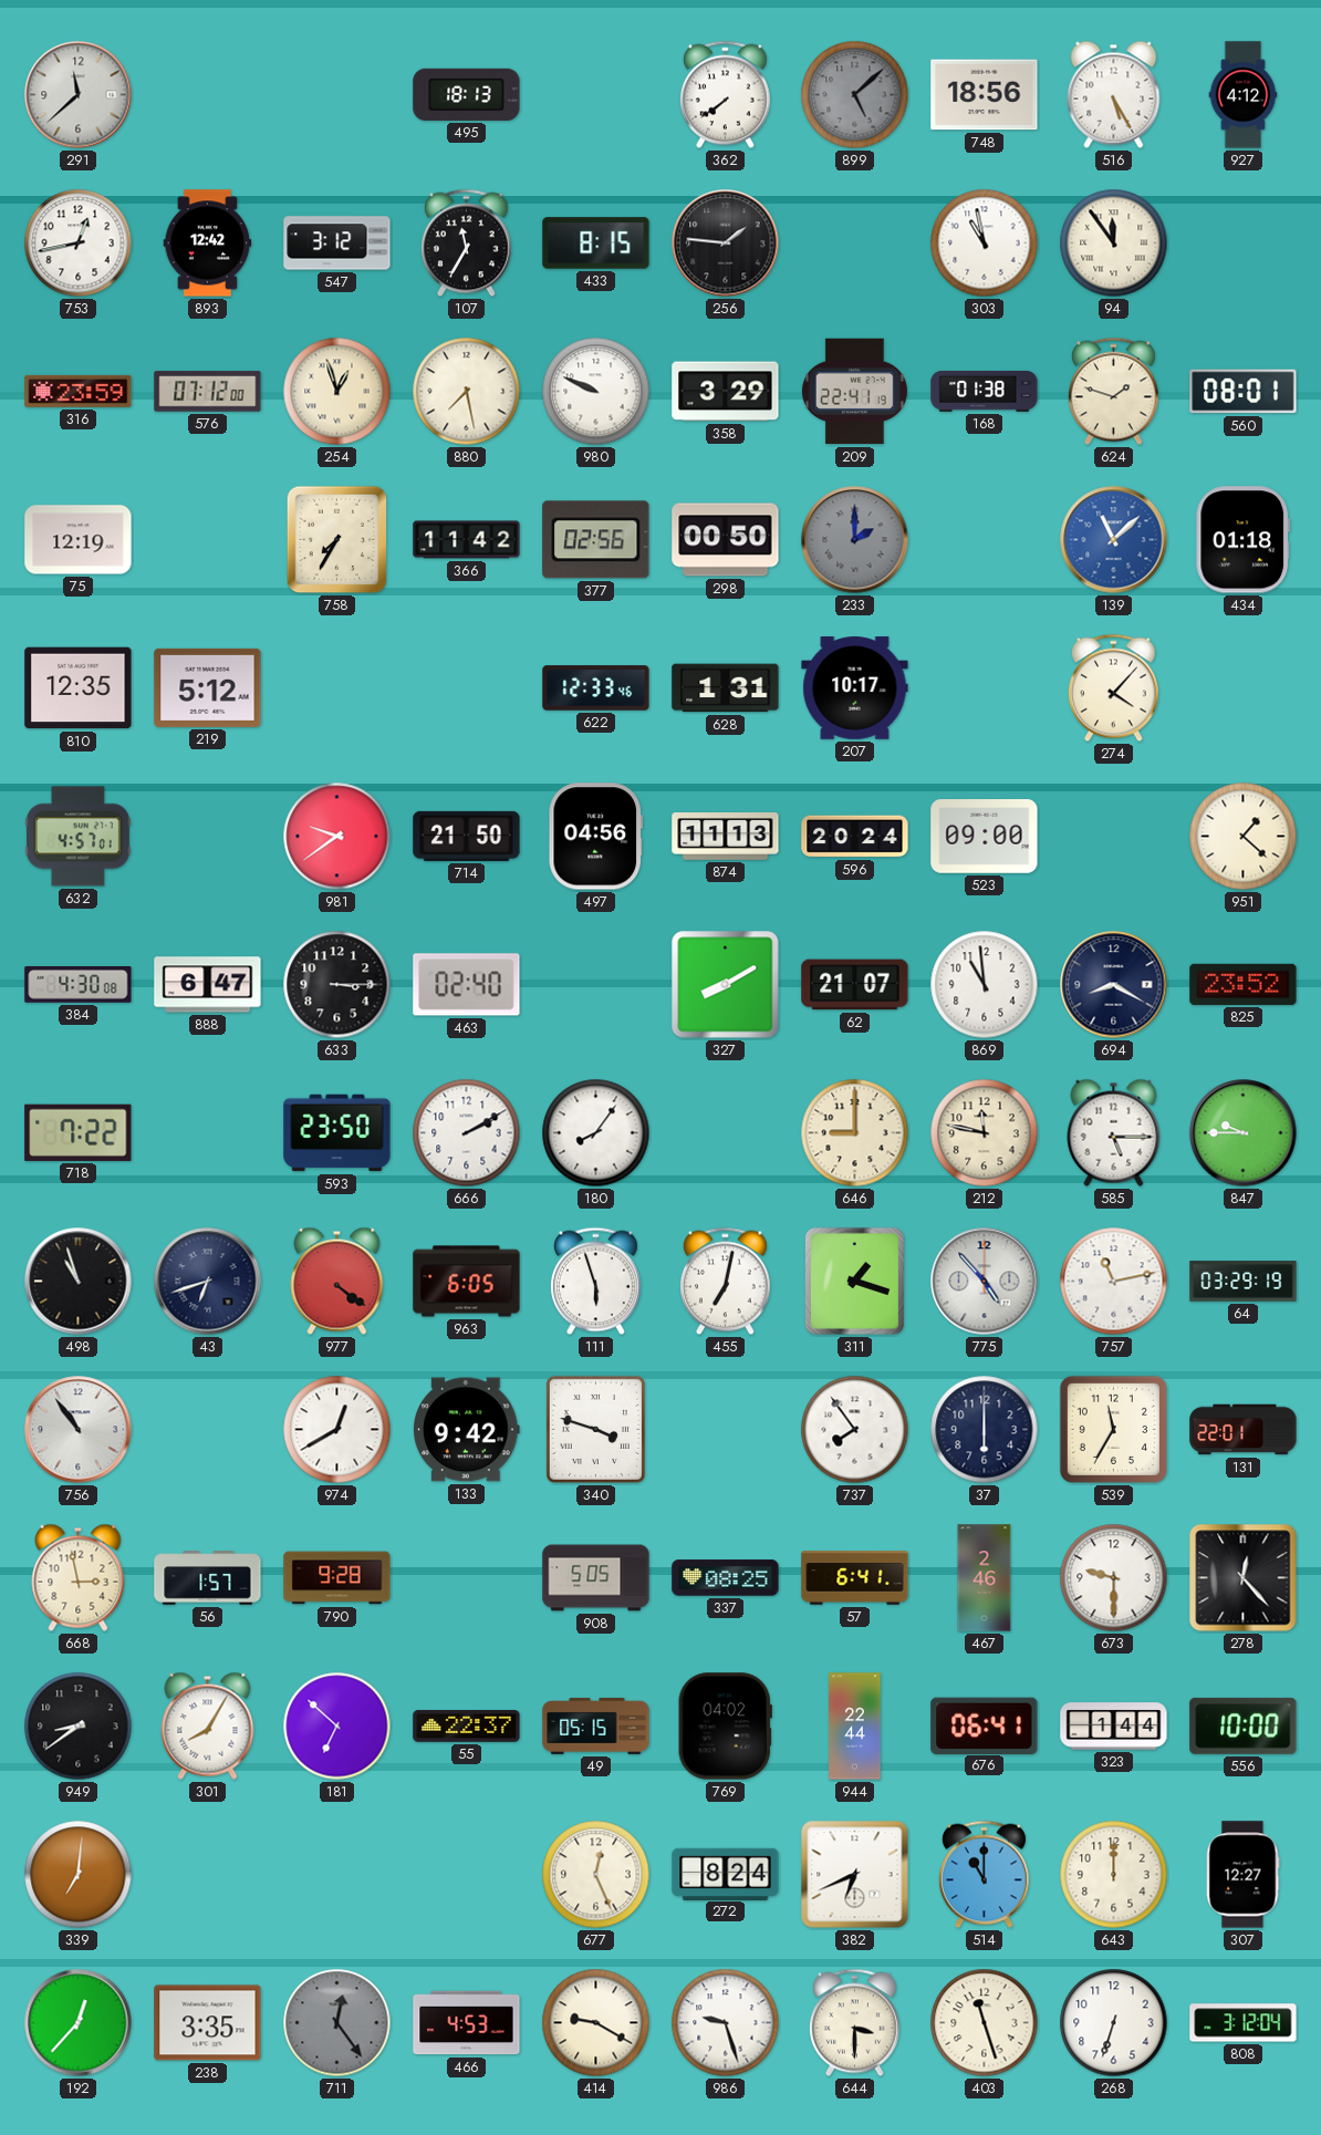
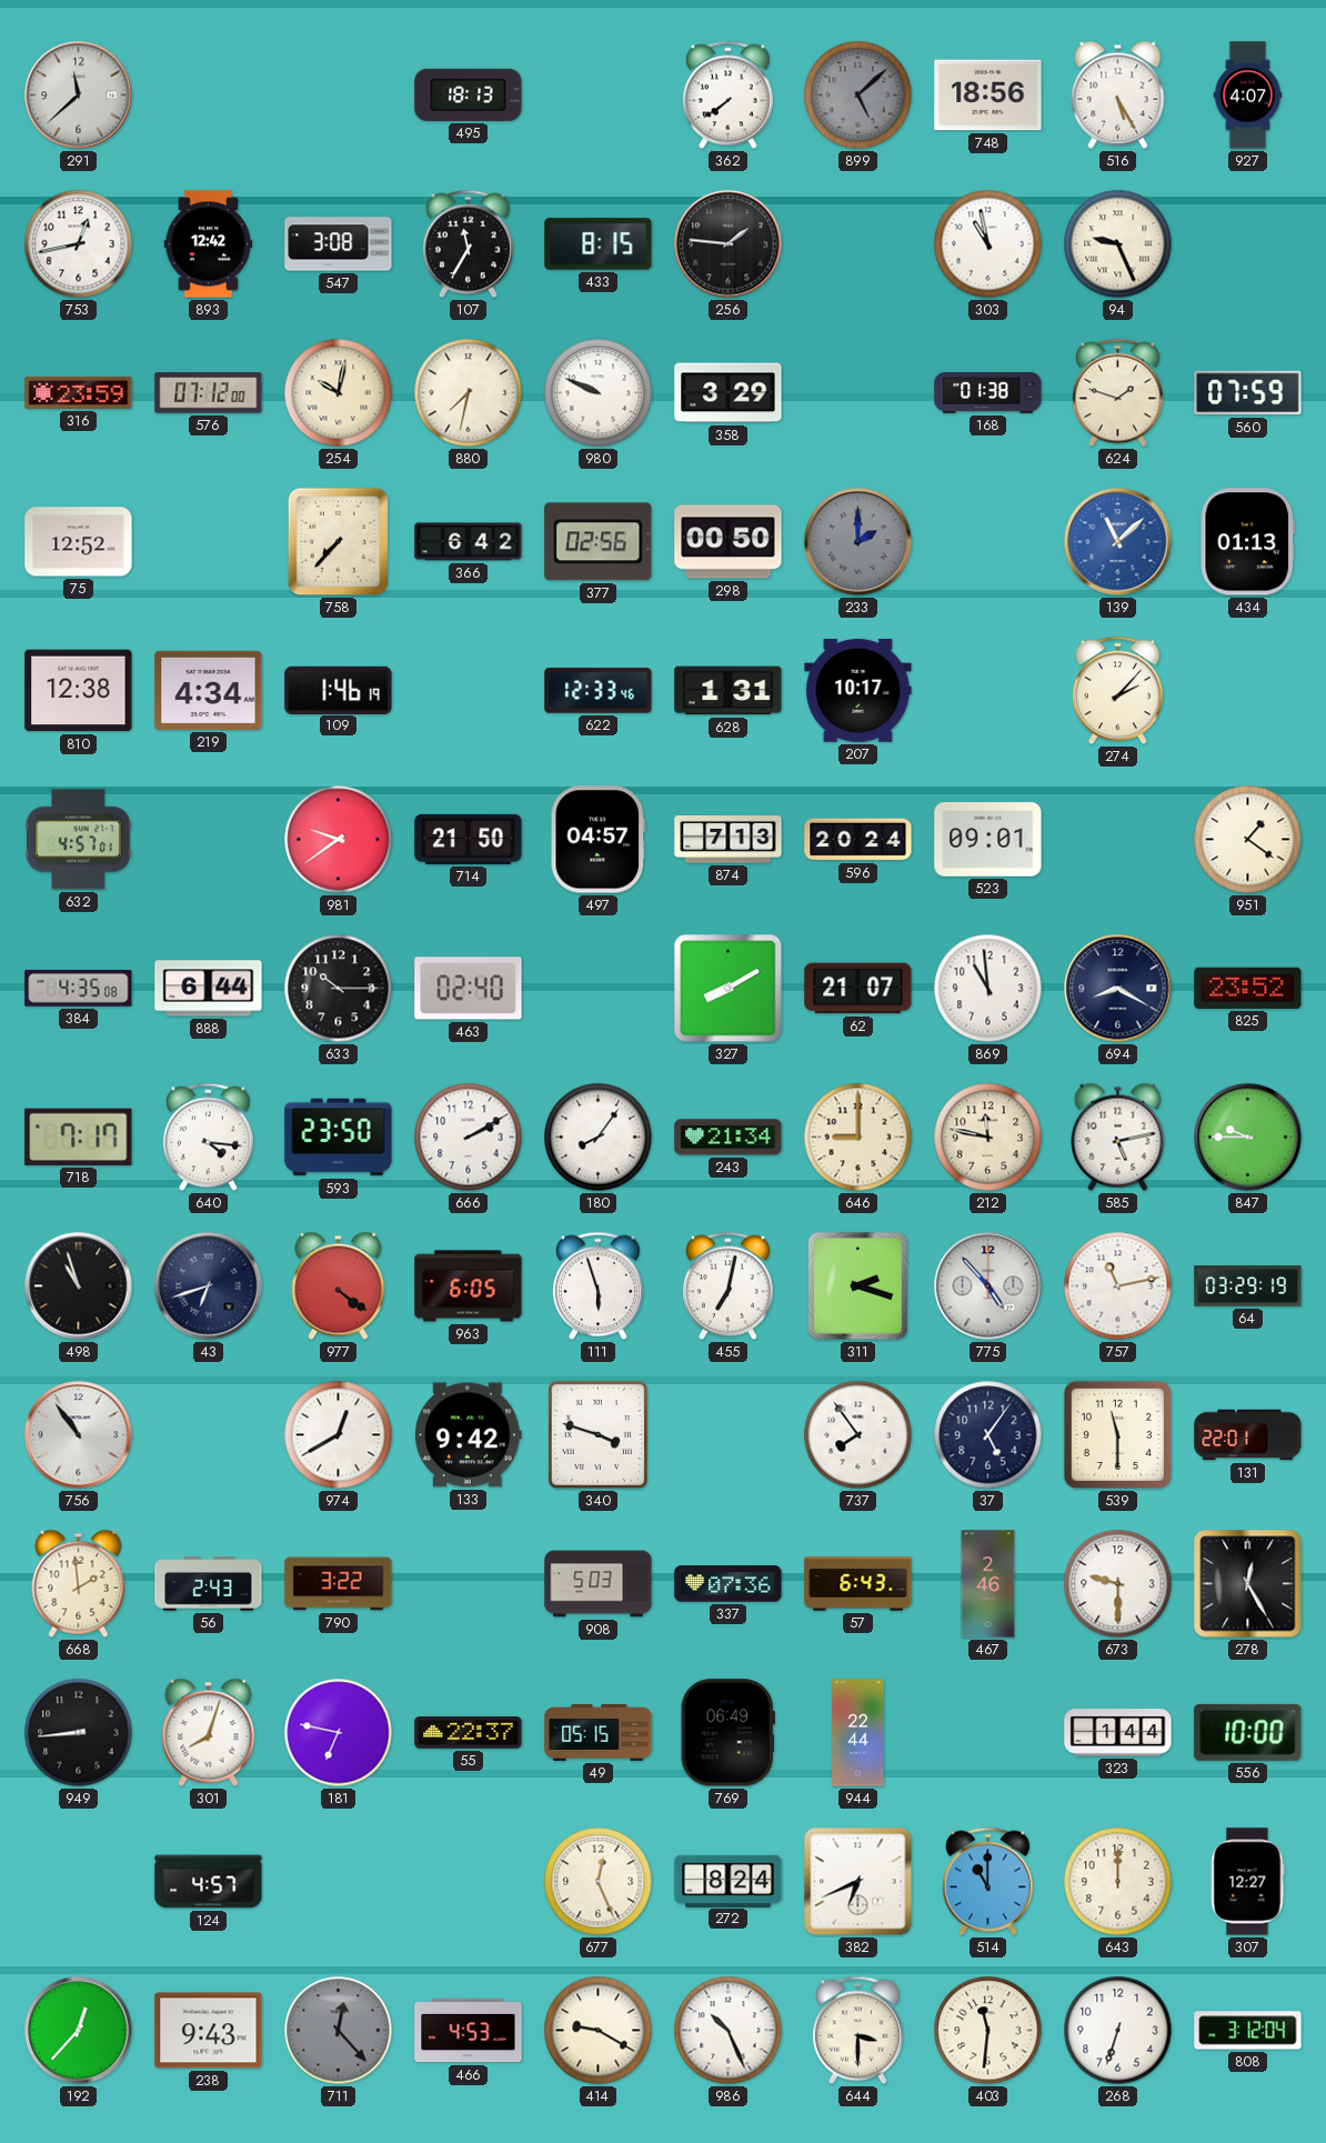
927: 4:12 -> 4:07
547: 3:12 -> 3:08
94: 11:54 -> 9:26
254: 12:57 -> 10:02
880: 7:28 -> 7:32
209: 22:41 -> none
560: 08:01 -> 07:59
75: 12:19 -> 12:52
758: 7:35 -> 7:37
366: 11:42 -> 6:42
434: 01:18 -> 01:13
810: 12:35 -> 12:38
219: 5:12 -> 4:34
109: none -> 1:46
274: 4:07 -> 2:07
497: 04:56 -> 04:57
874: 11:13 -> 7:13
523: 09:00 -> 09:01
951: 1:22 -> 1:21
384: 4:30 -> 4:35
888: 6:47 -> 6:44
633: 3:15 -> 10:15
718: 7:22 -> 7:17
640: none -> 4:16
243: none -> 21:34
585: 5:15 -> 5:13
311: 1:18 -> 2:18
37: 6:00 -> 5:06
539: 11:35 -> 11:30
668: 2:58 -> 1:59
56: 1:57 -> 2:43
790: 9:28 -> 3:22
908: 5:05 -> 5:03
337: 08:25 -> 07:36
57: 6:41 -> 6:43
278: 12:23 -> 12:25
949: 8:39 -> 8:44
301: 8:05 -> 8:03
181: 6:52 -> 6:47
769: 04:02 -> 06:49
676: 06:41 -> none
339: 7:01 -> none
124: none -> 4:57
238: 3:35 -> 9:43
711: 12:24 -> 12:23
986: 9:27 -> 10:26
403: 11:27 -> 11:31
